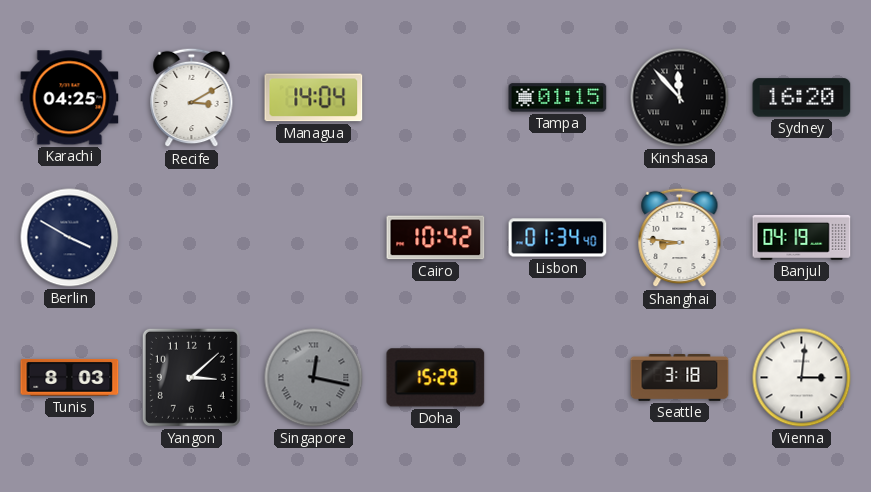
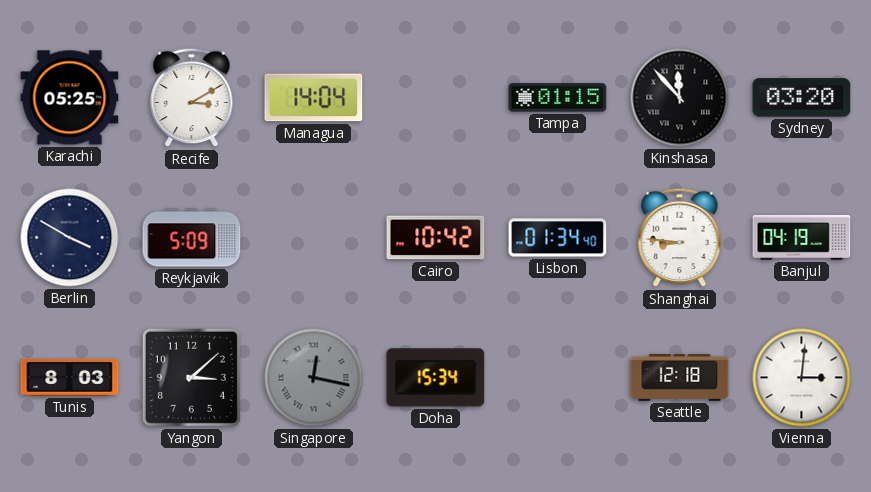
Karachi: 04:25 -> 05:25
Sydney: 16:20 -> 03:20
Reykjavik: none -> 5:09
Doha: 15:29 -> 15:34
Seattle: 3:18 -> 12:18
